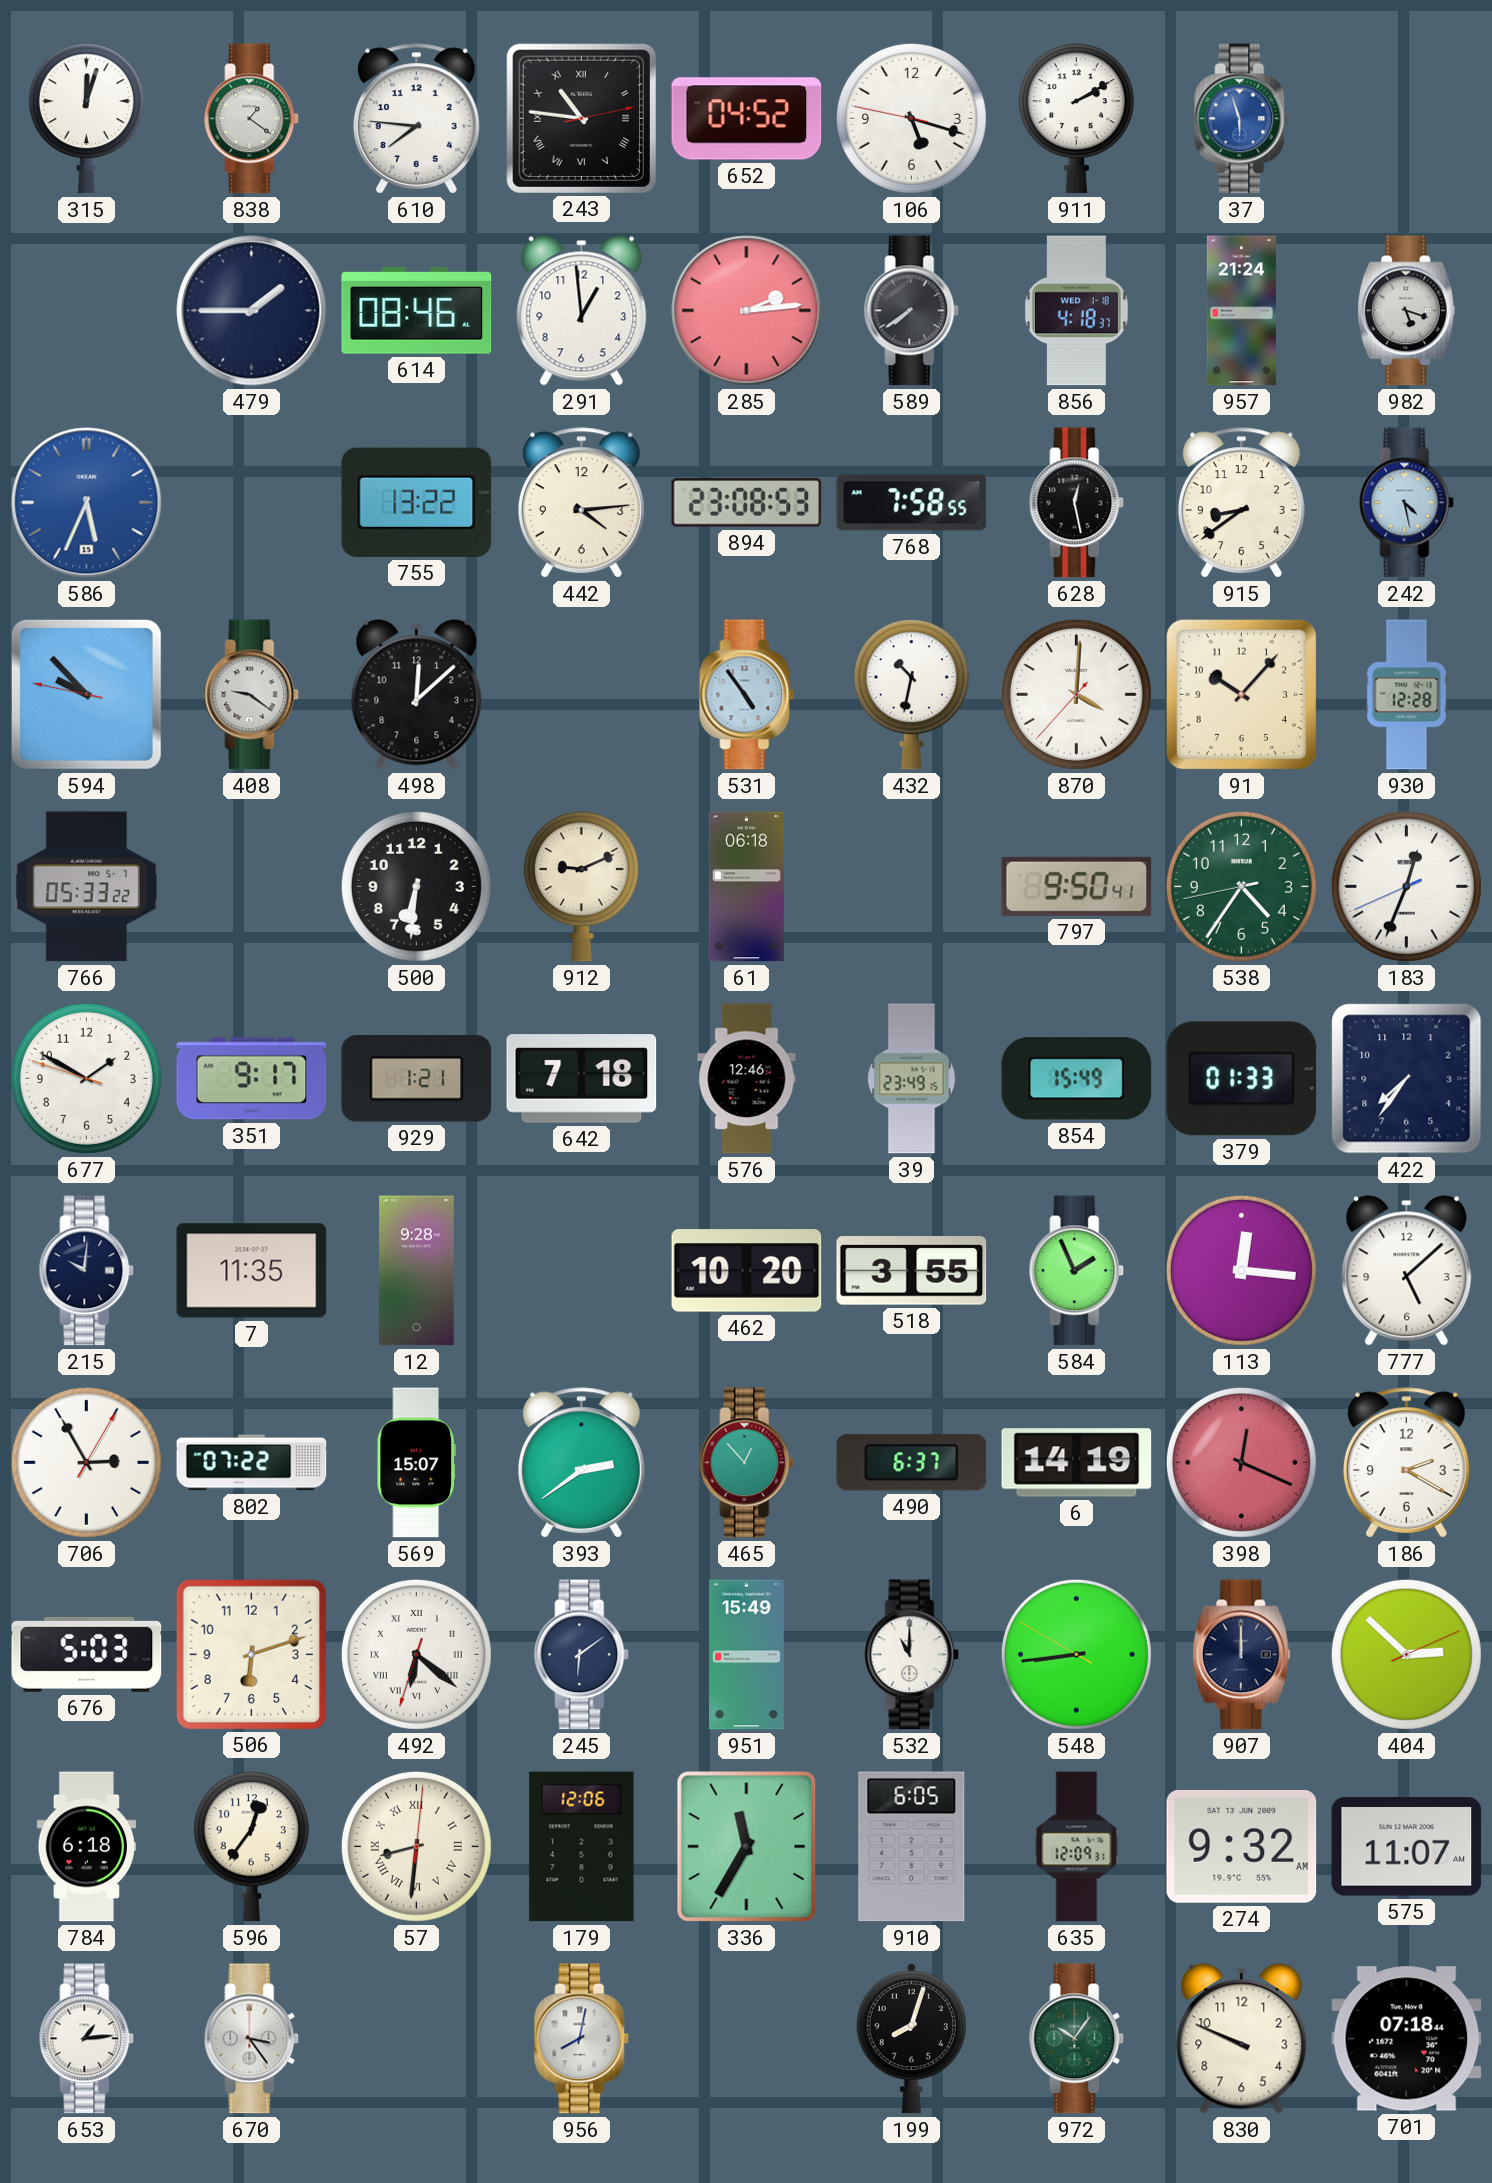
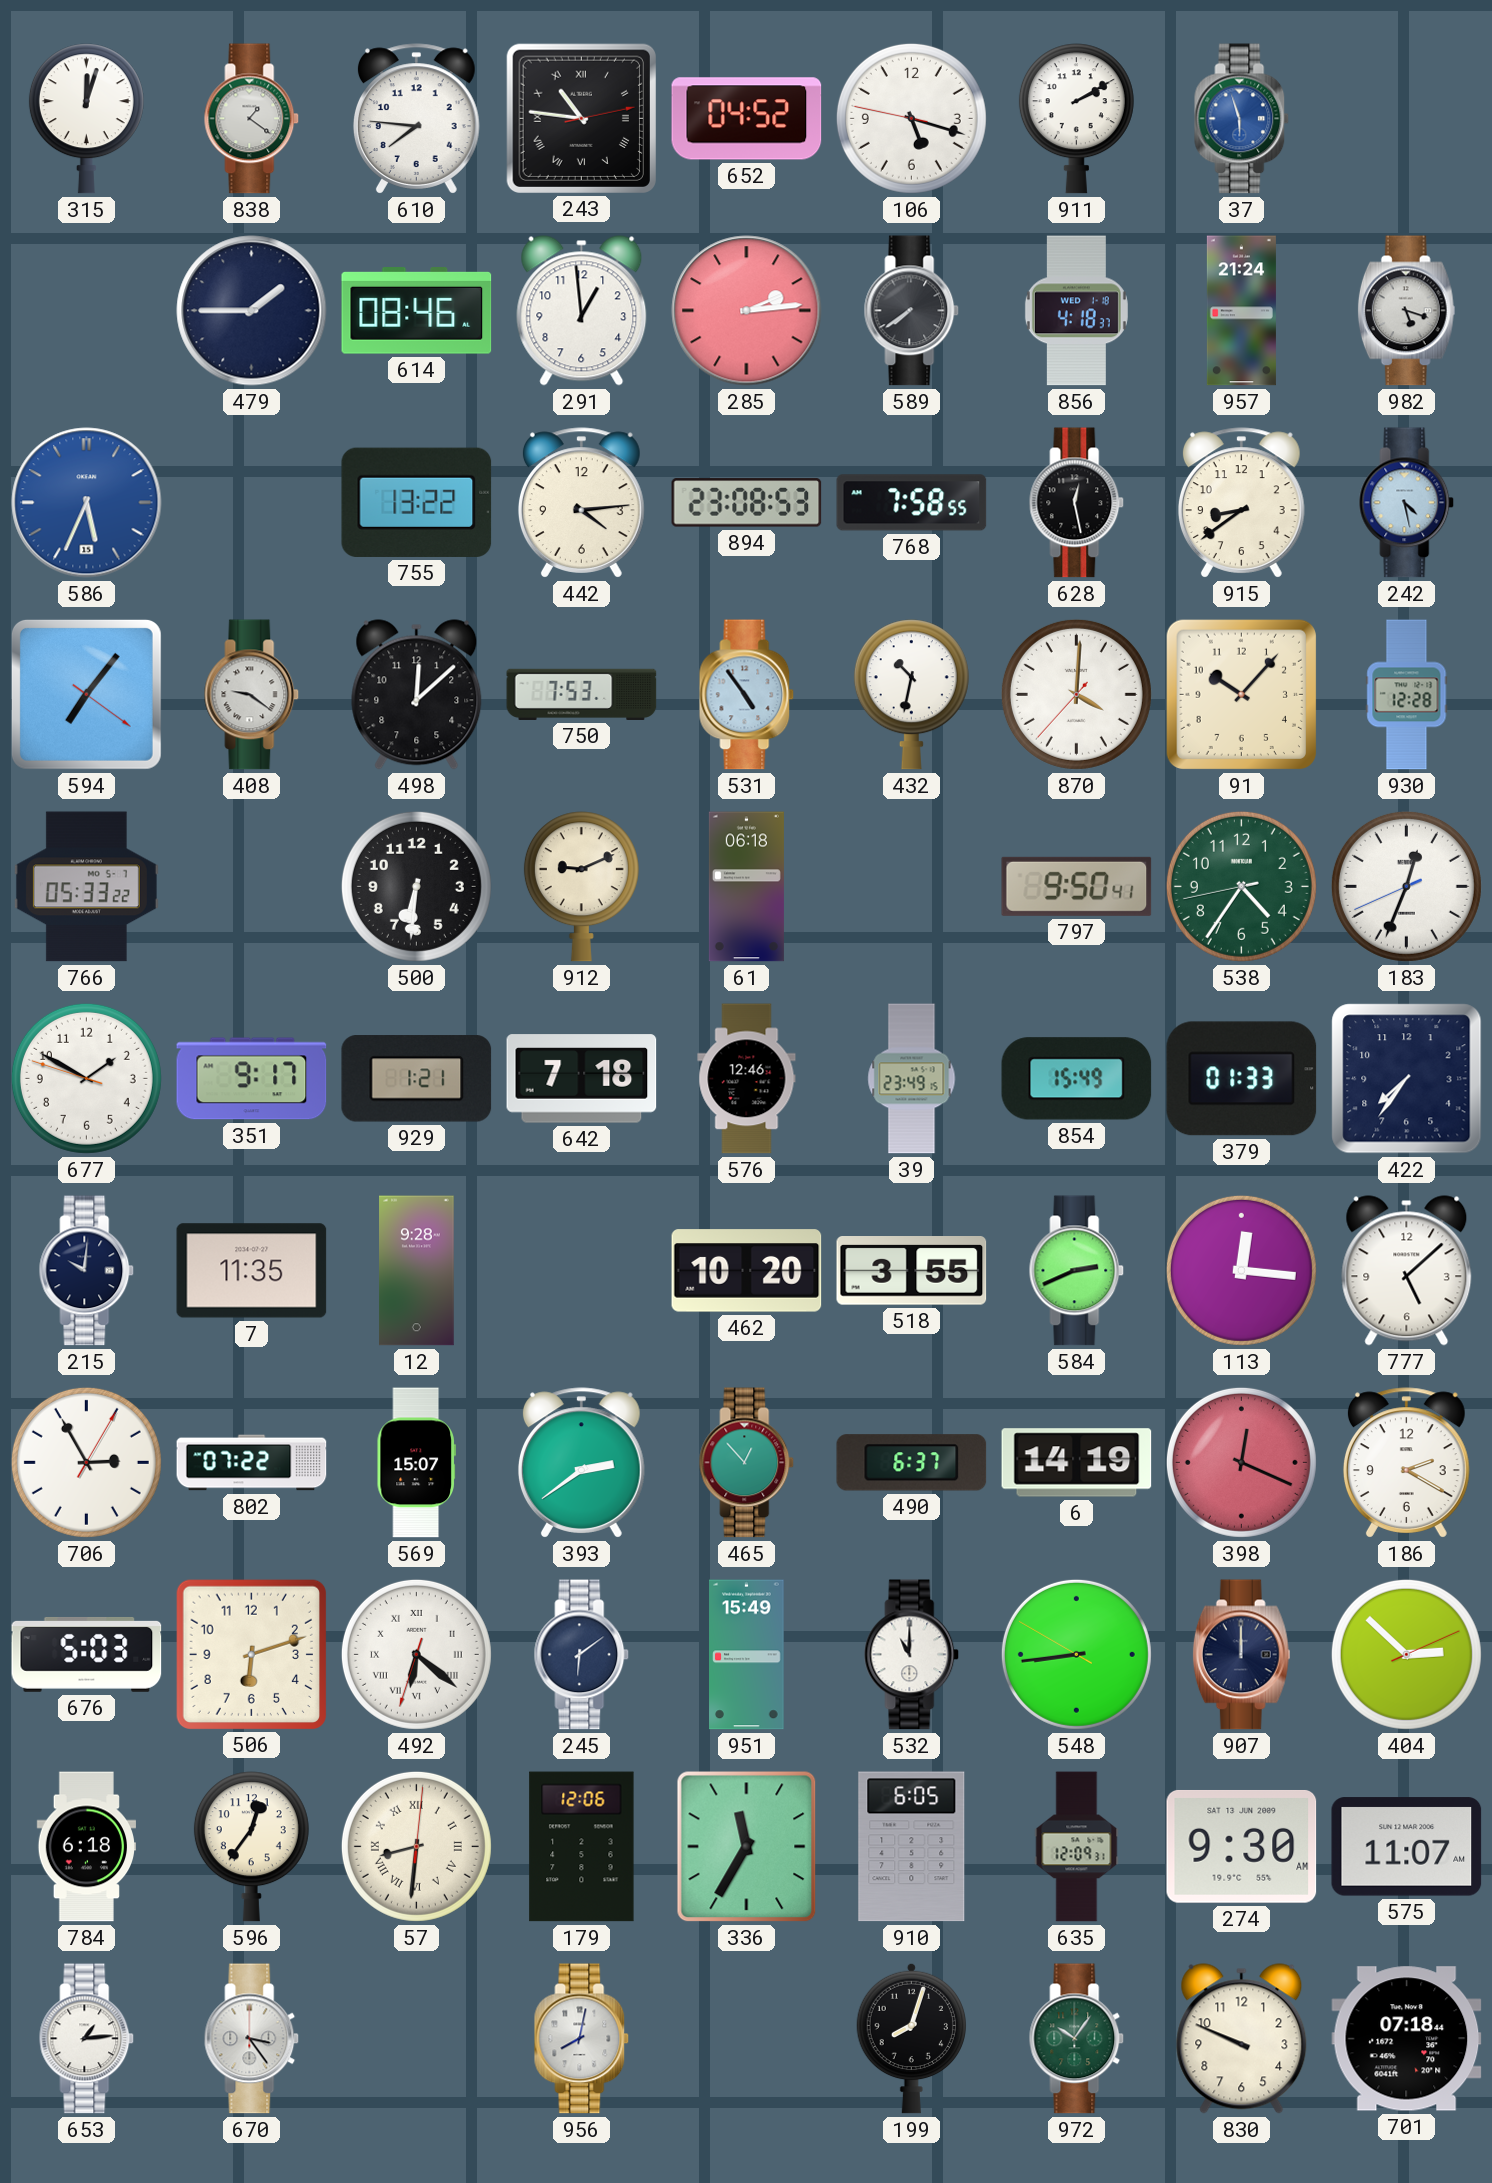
594: 9:52 -> 7:06
750: none -> 7:53
584: 1:56 -> 2:41
274: 9:32 -> 9:30
